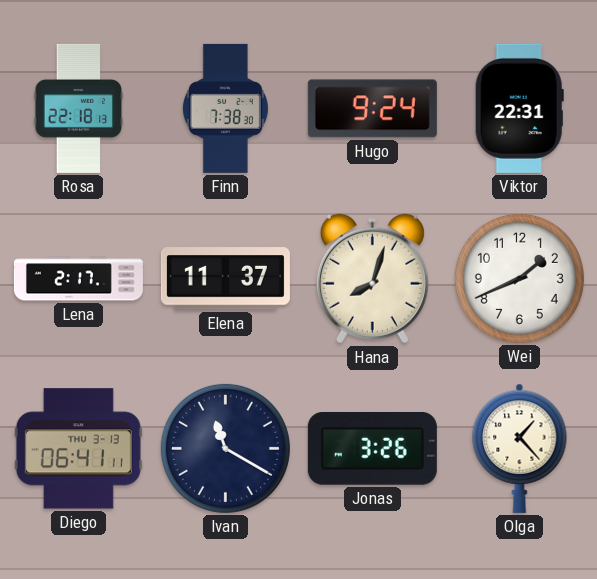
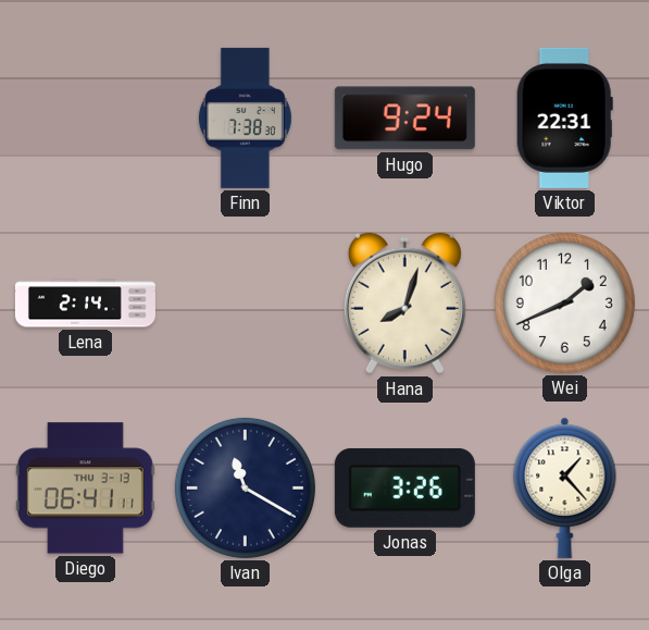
Rosa: 22:18 -> none
Lena: 2:17 -> 2:14
Elena: 11:37 -> none
